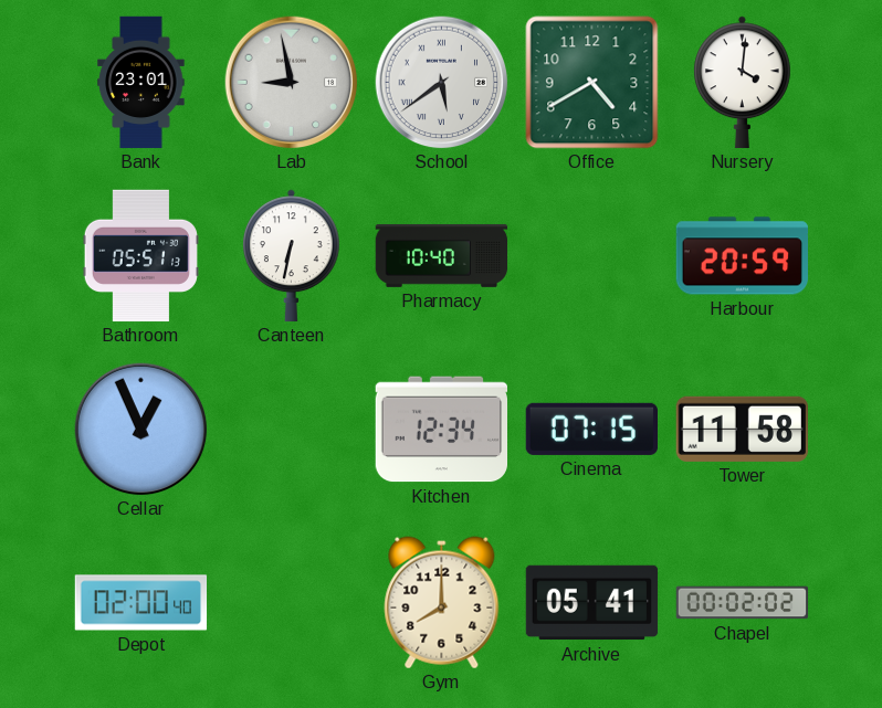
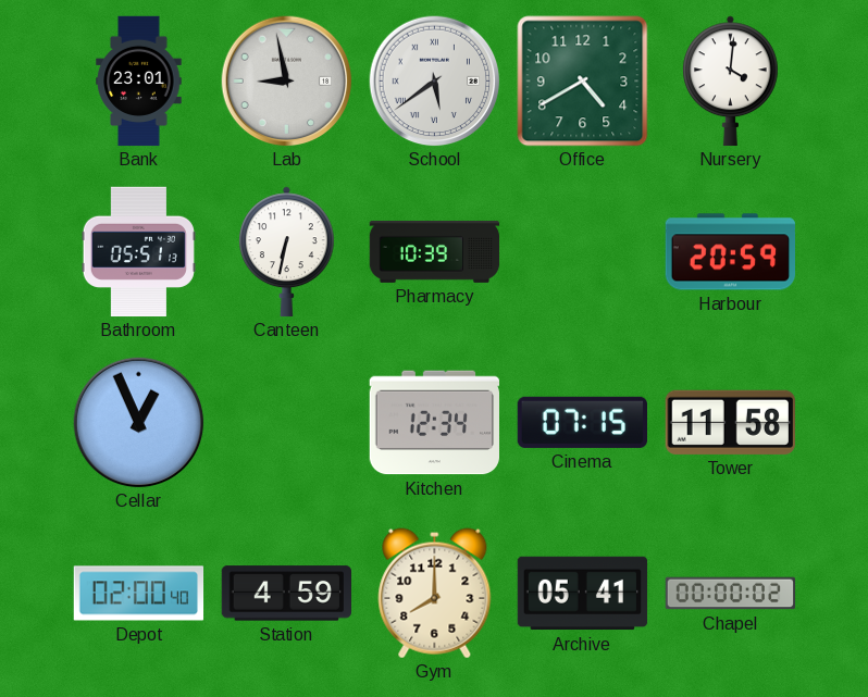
Pharmacy: 10:40 -> 10:39
Station: none -> 4:59
Chapel: 00:02 -> 00:00
